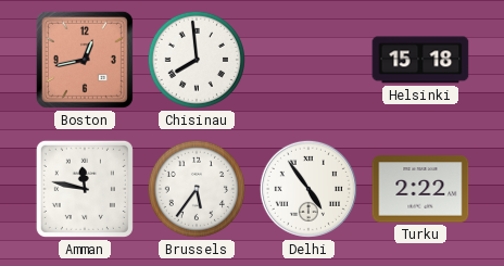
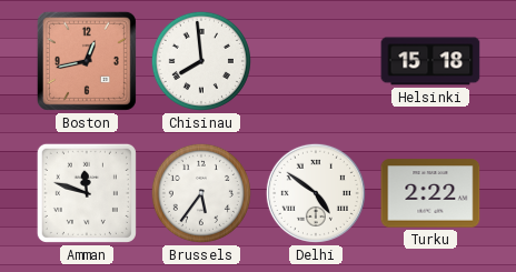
Amman: 11:47 -> 11:48
Delhi: 4:54 -> 4:51
